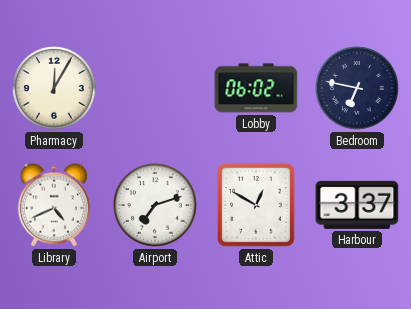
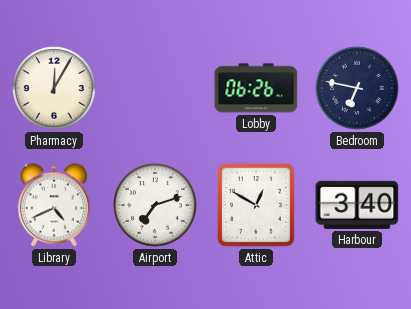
Lobby: 06:02 -> 06:26
Harbour: 3:37 -> 3:40
